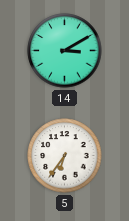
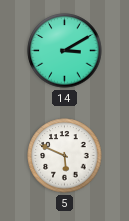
5: 6:36 -> 5:49
